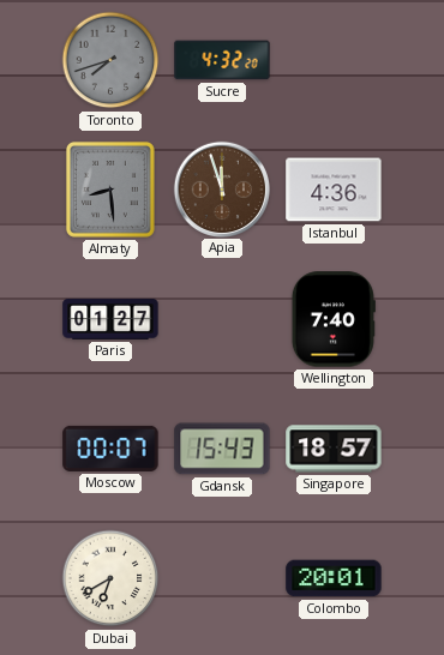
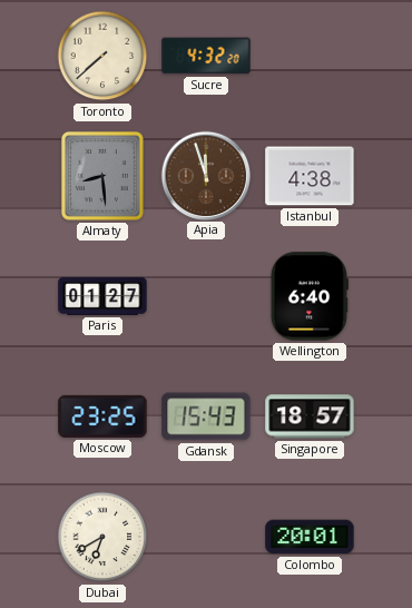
Toronto: 7:42 -> 7:38
Toronto dial: grey -> cream
Istanbul: 4:36 -> 4:38
Wellington: 7:40 -> 6:40
Moscow: 00:07 -> 23:25
